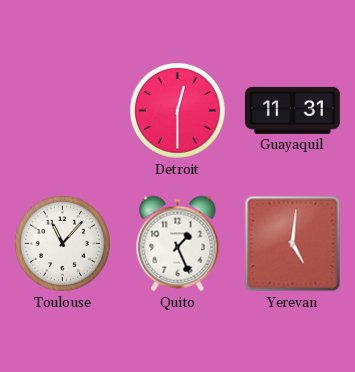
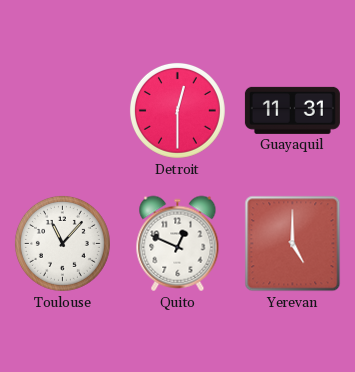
Quito: 1:26 -> 12:49
Yerevan: 5:01 -> 5:00
